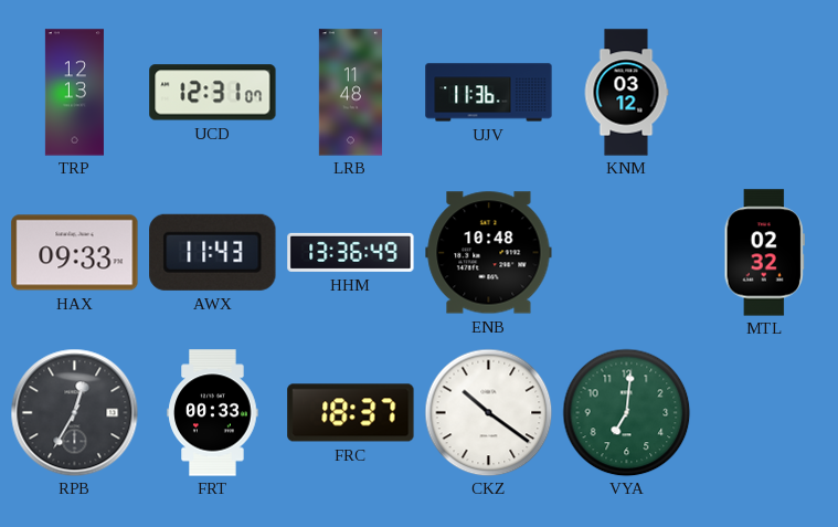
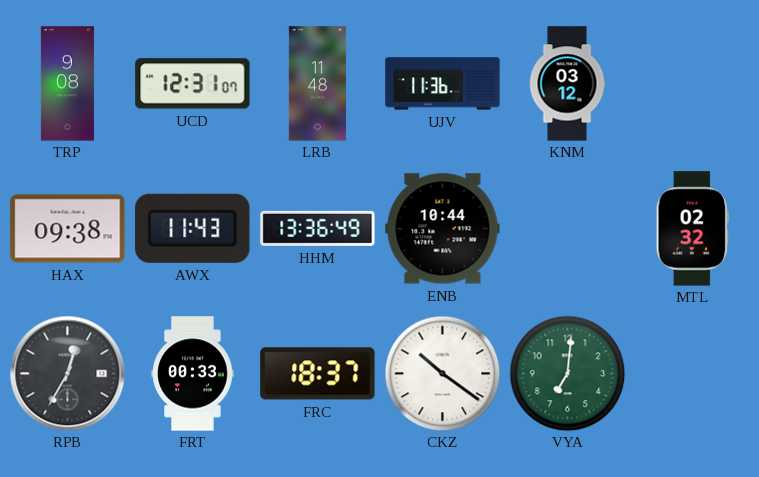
TRP: 12:13 -> 9:08
HAX: 09:33 -> 09:38
ENB: 10:48 -> 10:44
